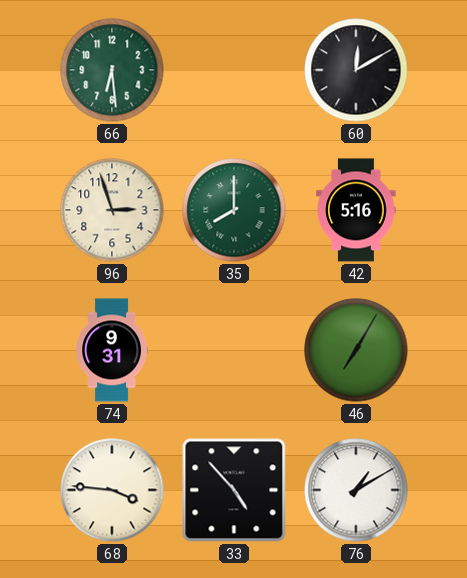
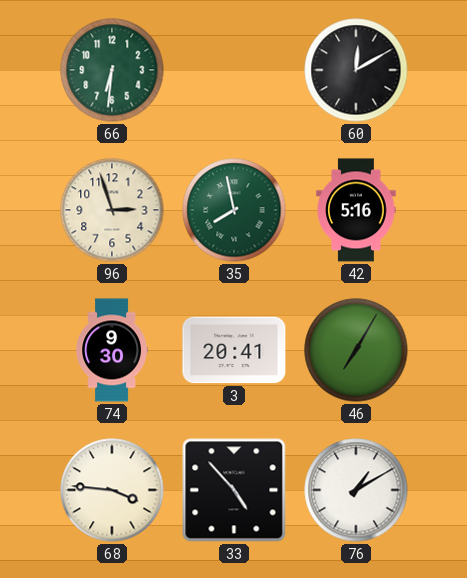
66: 6:29 -> 6:31
35: 8:00 -> 7:58
74: 9:31 -> 9:30
3: none -> 20:41
